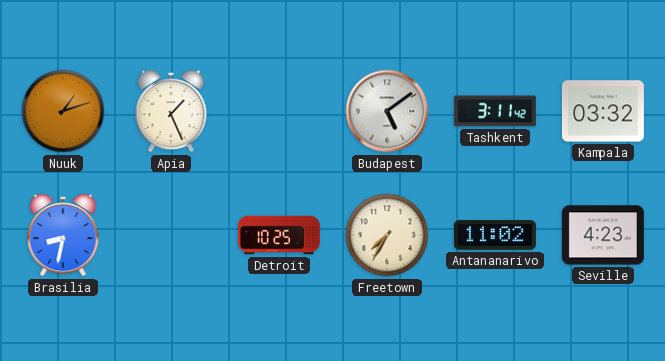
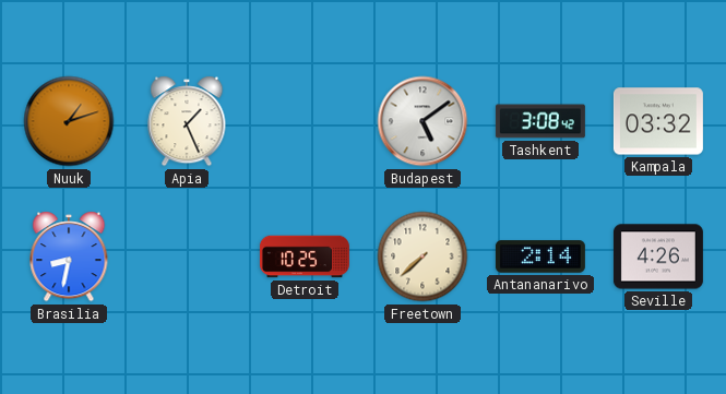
Tashkent: 3:11 -> 3:08
Freetown: 7:35 -> 7:38
Antananarivo: 11:02 -> 2:14
Seville: 4:23 -> 4:26
